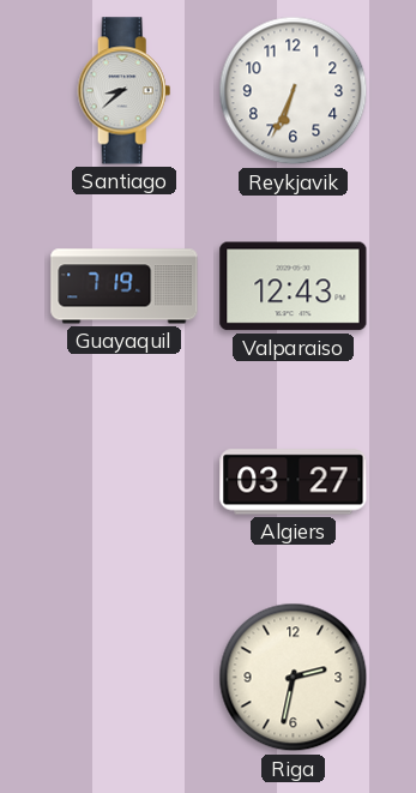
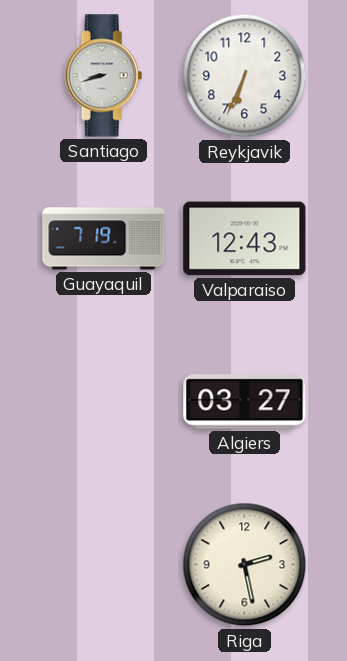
Santiago: 8:38 -> 8:42
Riga: 2:32 -> 2:28
